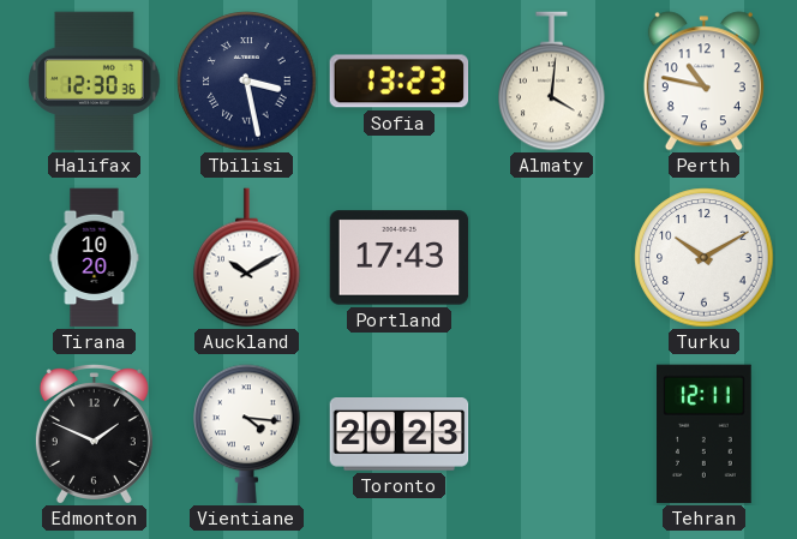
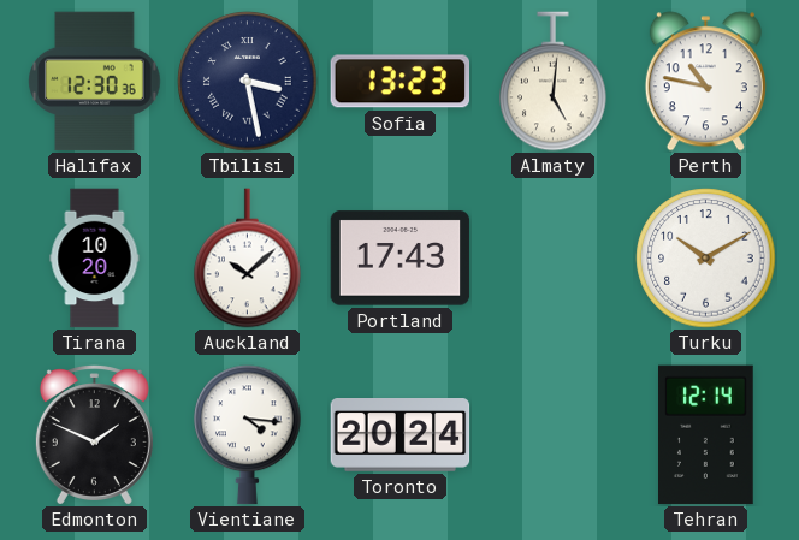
Almaty: 4:01 -> 5:01
Auckland: 10:10 -> 10:08
Toronto: 20:23 -> 20:24
Tehran: 12:11 -> 12:14
